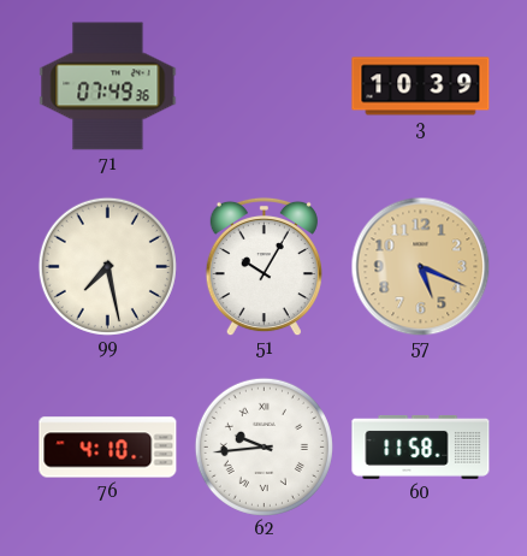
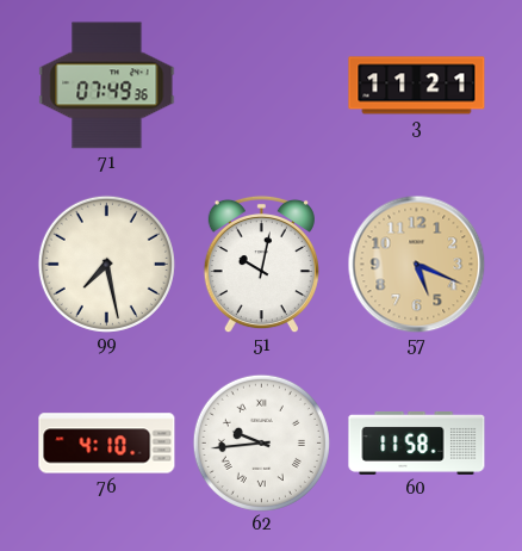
3: 10:39 -> 11:21
51: 10:05 -> 10:02
